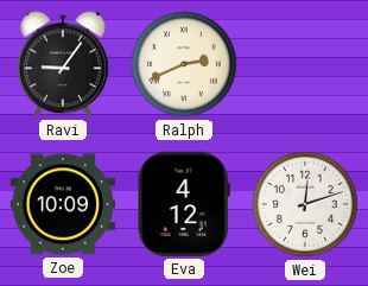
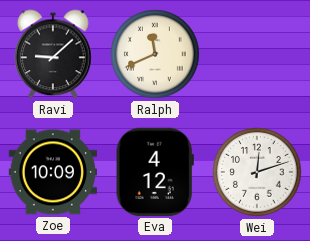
Ravi: 9:06 -> 9:08
Ralph: 2:41 -> 11:41
